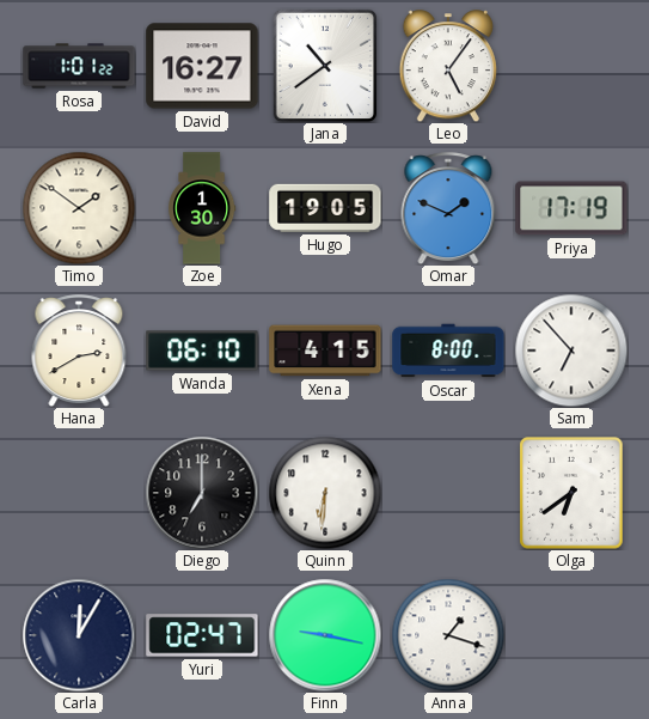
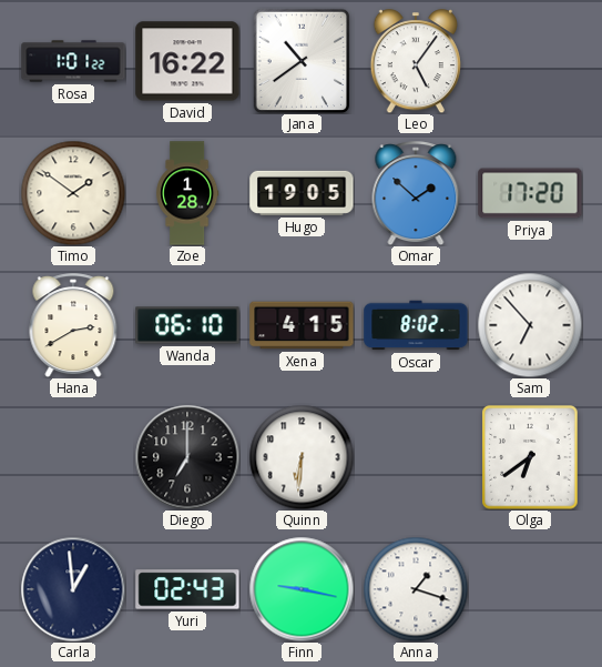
David: 16:27 -> 16:22
Zoe: 1:30 -> 1:28
Omar: 1:49 -> 1:52
Priya: 17:19 -> 17:20
Oscar: 8:00 -> 8:02
Carla: 12:05 -> 12:59
Yuri: 02:47 -> 02:43
